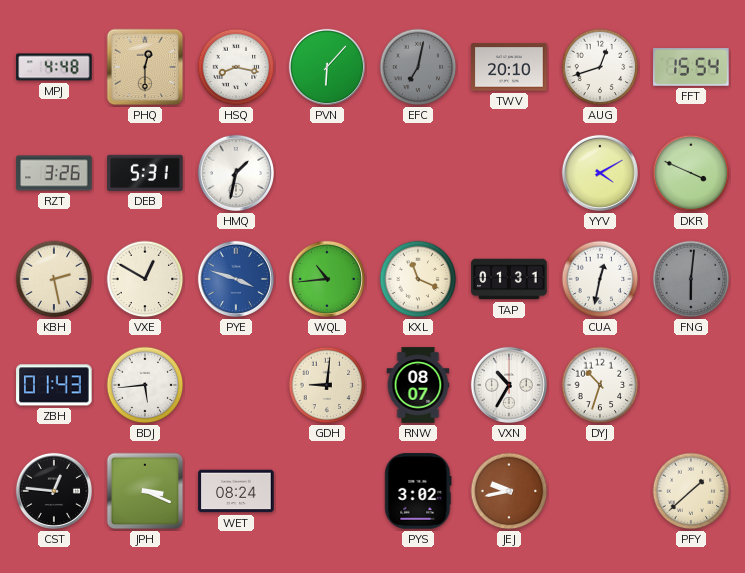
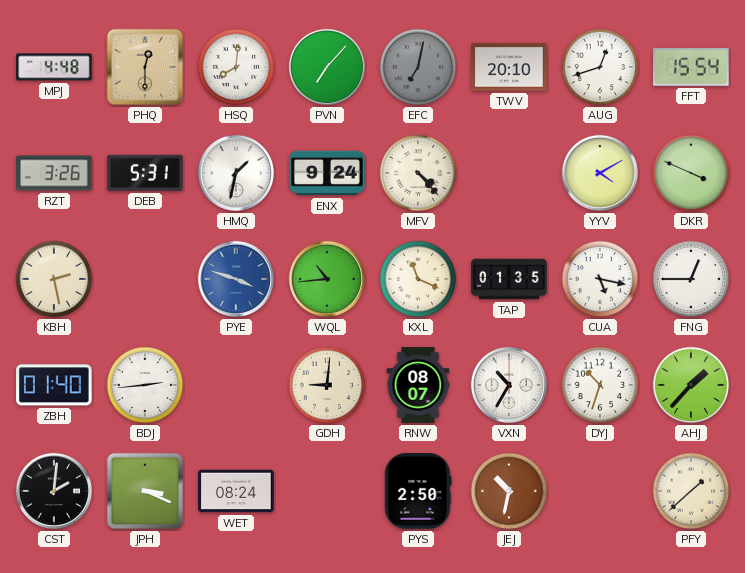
HSQ: 8:17 -> 8:01
PVN: 6:07 -> 7:07
ENX: none -> 9:24
MFV: none -> 4:23
VXE: 12:50 -> none
TAP: 01:31 -> 01:35
CUA: 12:32 -> 5:17
FNG: 6:01 -> 12:45
FNG dial: grey -> white
ZBH: 01:43 -> 01:40
BDJ: 5:44 -> 2:44
AHJ: none -> 1:37
CST: 12:46 -> 2:01
PYS: 3:02 -> 2:50
JEJ: 9:43 -> 10:32
